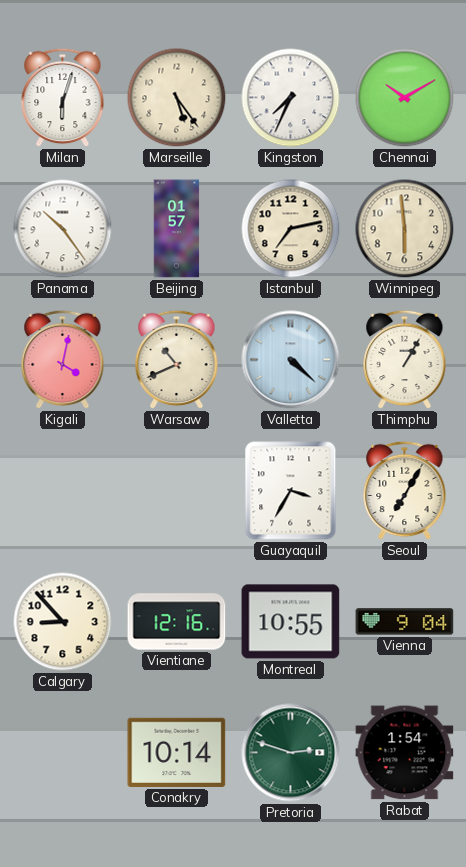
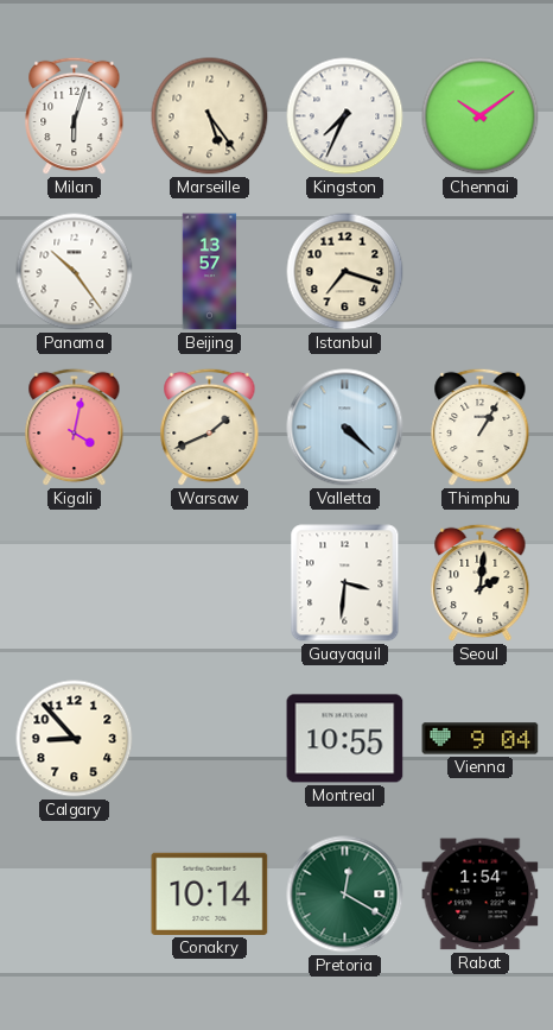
Chennai: 10:10 -> 10:09
Beijing: 01:57 -> 13:57
Istanbul: 7:13 -> 7:18
Winnipeg: 5:59 -> none
Warsaw: 10:41 -> 1:41
Guayaquil: 3:35 -> 3:31
Seoul: 7:05 -> 2:01
Vientiane: 12:16 -> none
Pretoria: 2:48 -> 12:20
